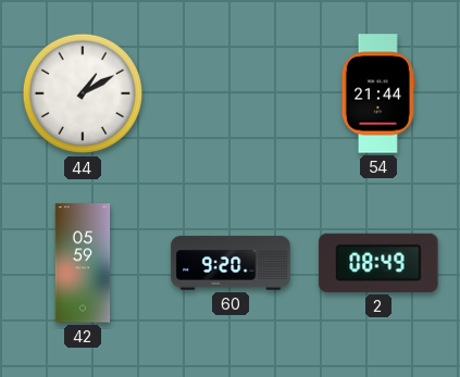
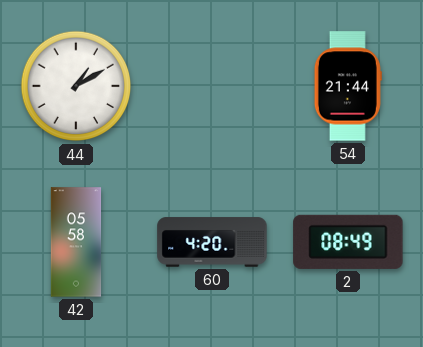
42: 05:59 -> 05:58
60: 9:20 -> 4:20
